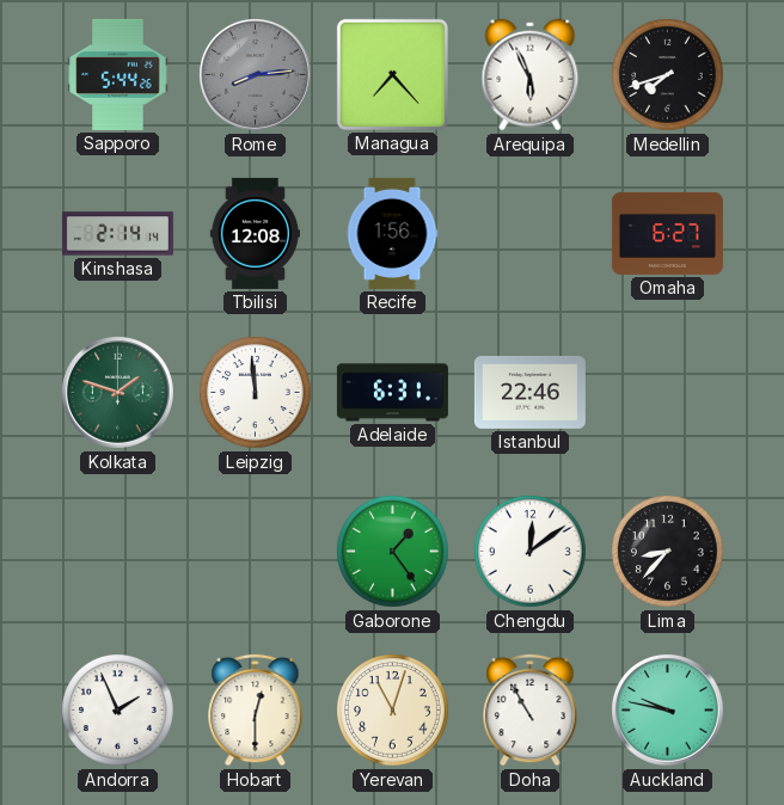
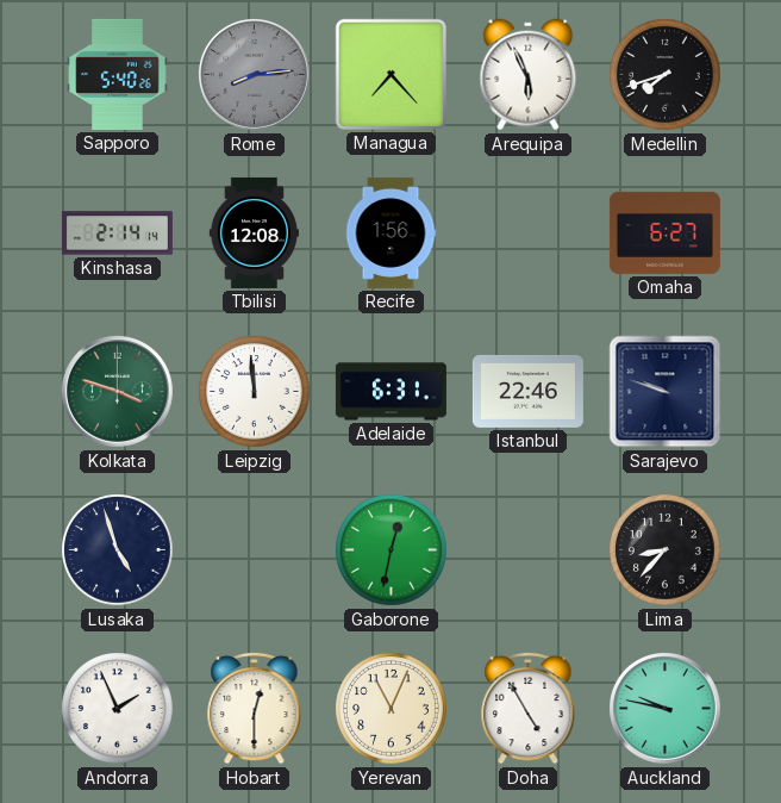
Sapporo: 5:44 -> 5:40
Kolkata: 1:48 -> 3:48
Sarajevo: none -> 9:48
Lusaka: none -> 4:57
Gaborone: 1:24 -> 12:32
Chengdu: 12:09 -> none
Yerevan: 11:03 -> 11:04
Doha: 10:55 -> 4:55
